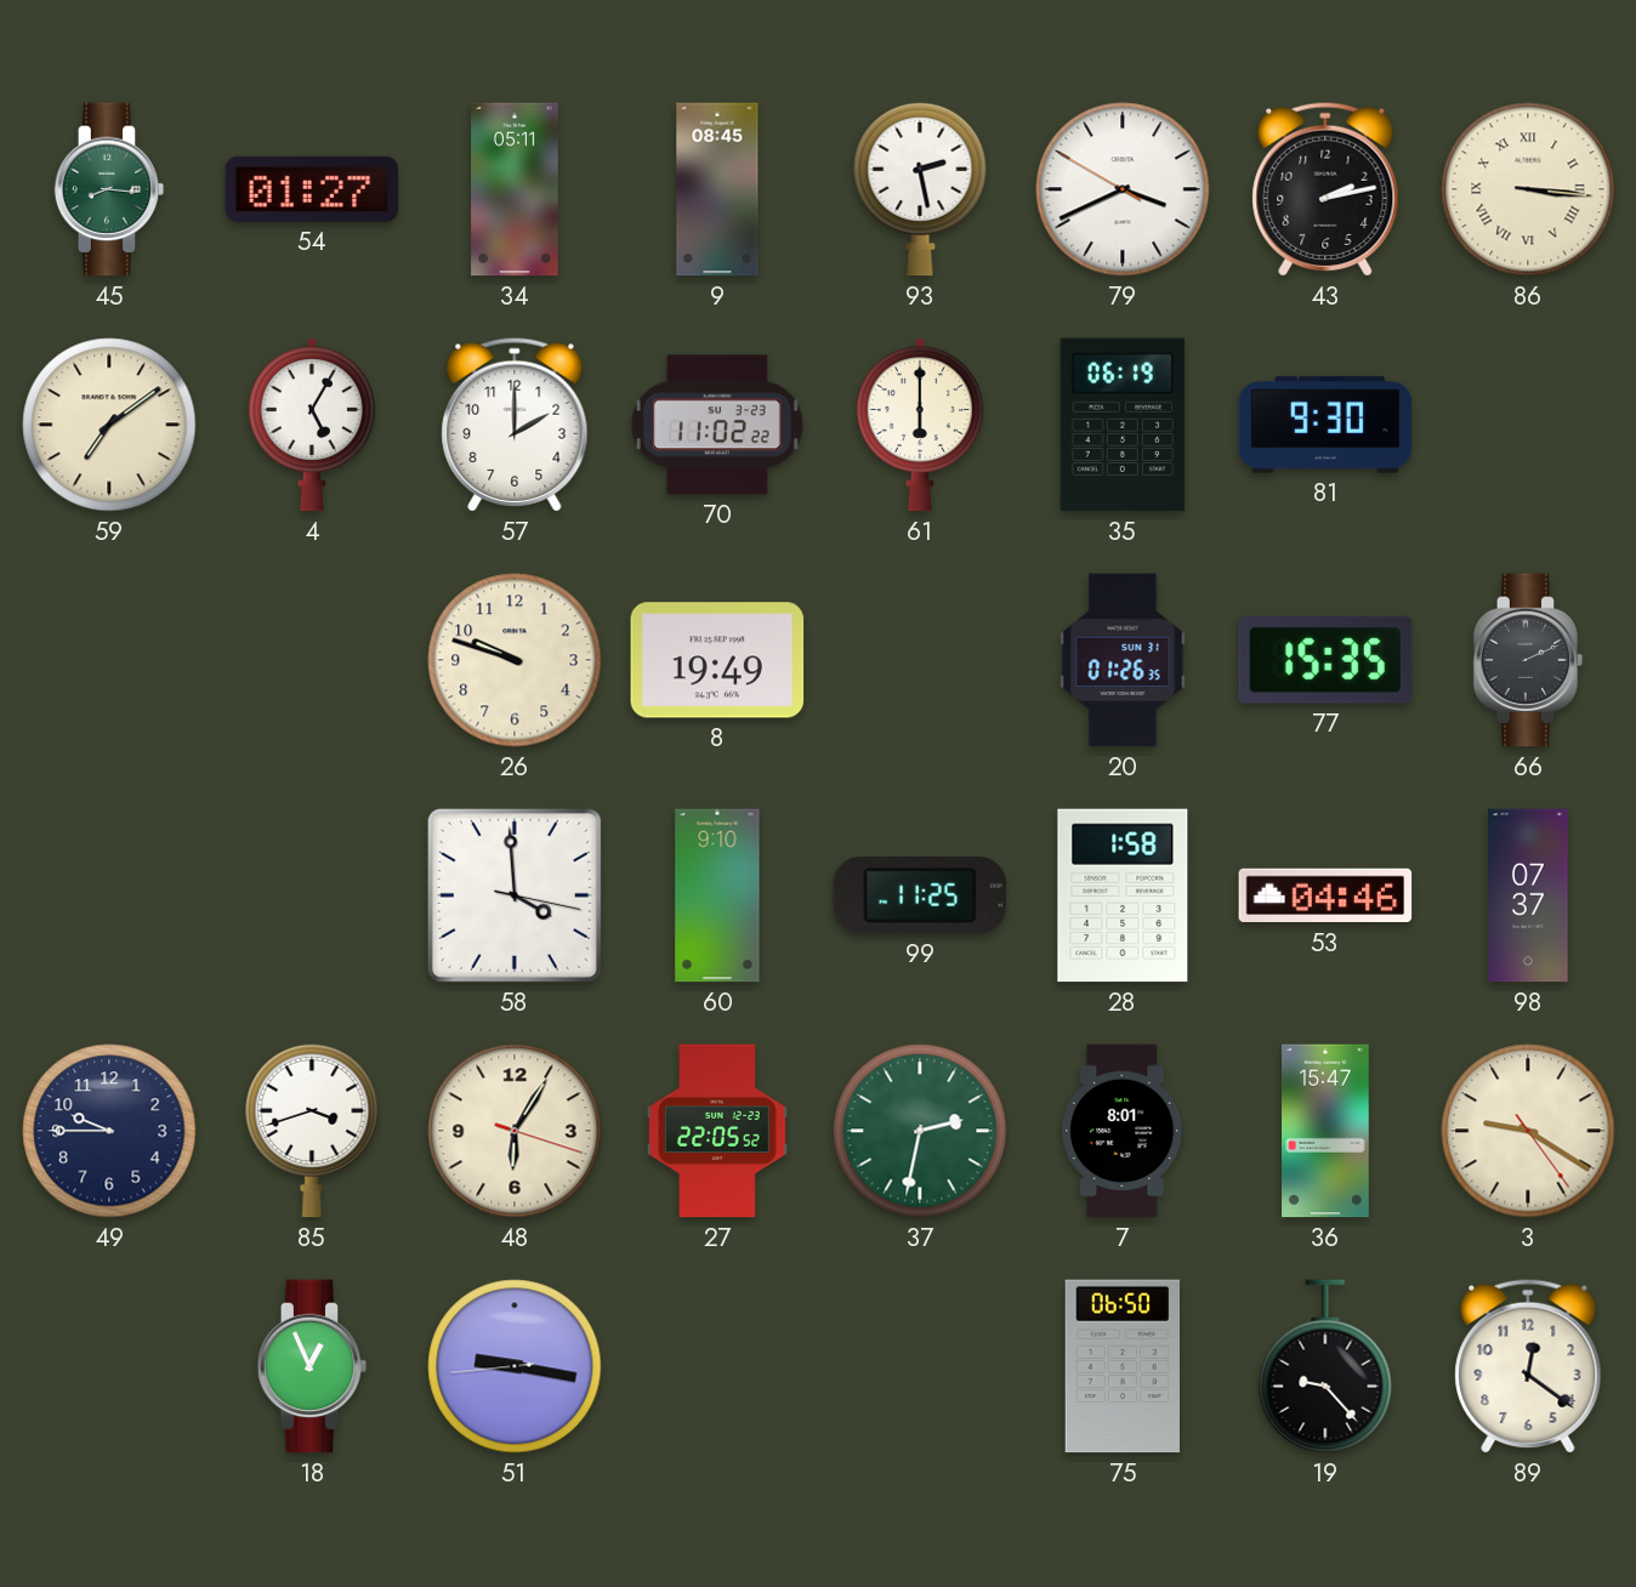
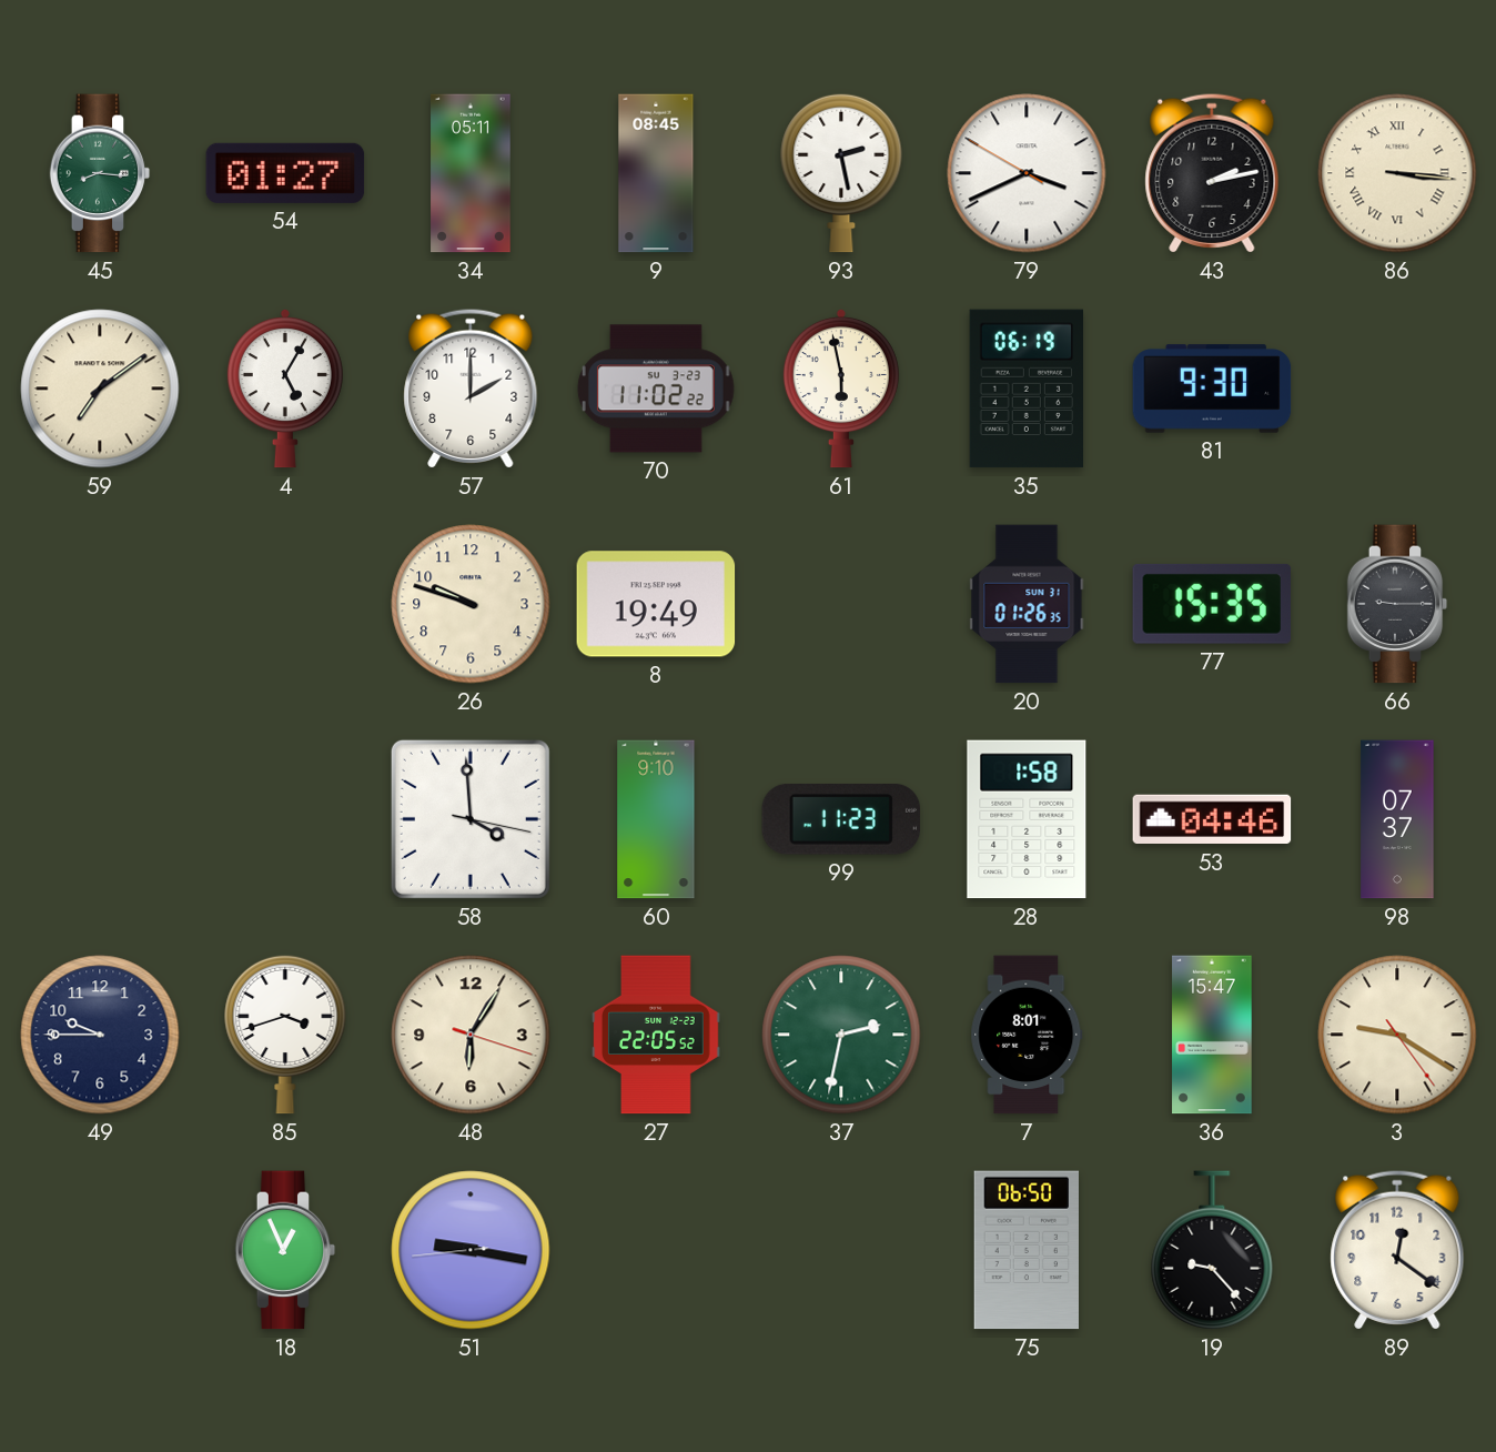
61: 6:00 -> 5:58
66: 2:11 -> 9:15
99: 11:25 -> 11:23
